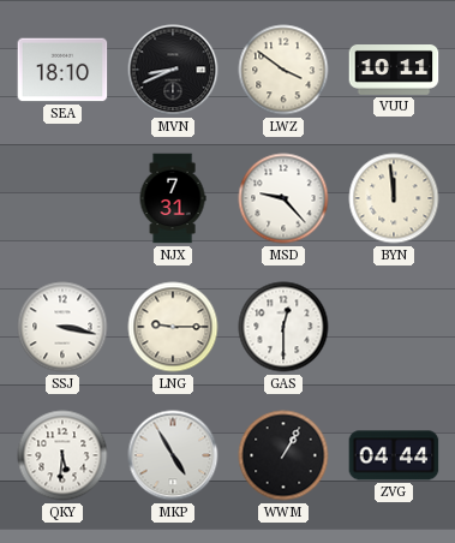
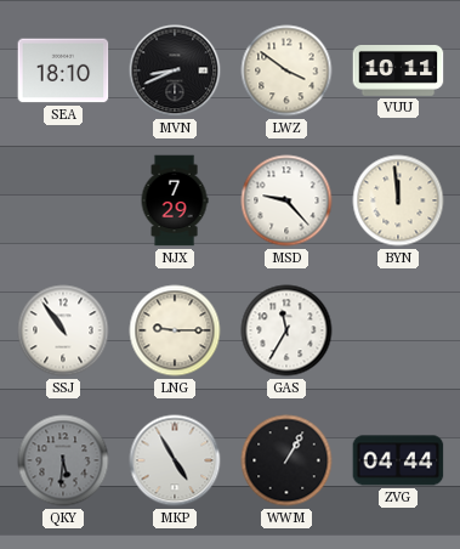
NJX: 7:31 -> 7:29
SSJ: 3:17 -> 10:54
GAS: 12:30 -> 11:35
QKY dial: white -> grey
